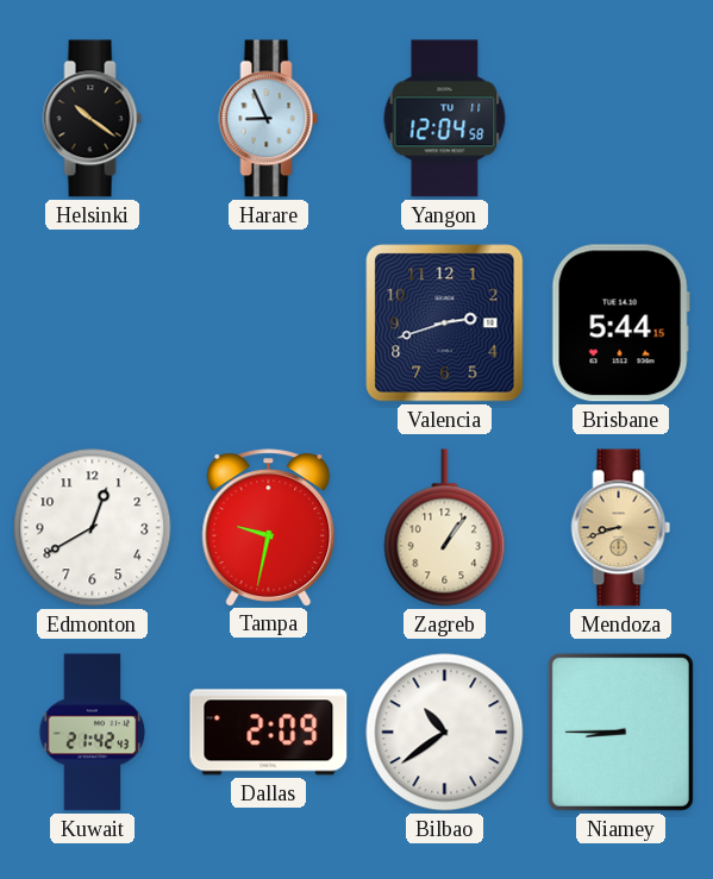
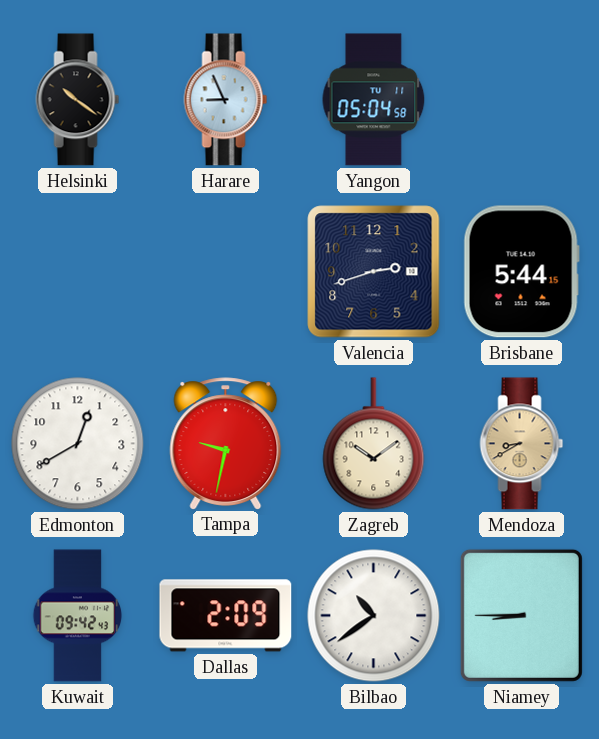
Yangon: 12:04 -> 05:04
Zagreb: 1:06 -> 10:09
Mendoza: 8:42 -> 8:40
Kuwait: 21:42 -> 09:42
